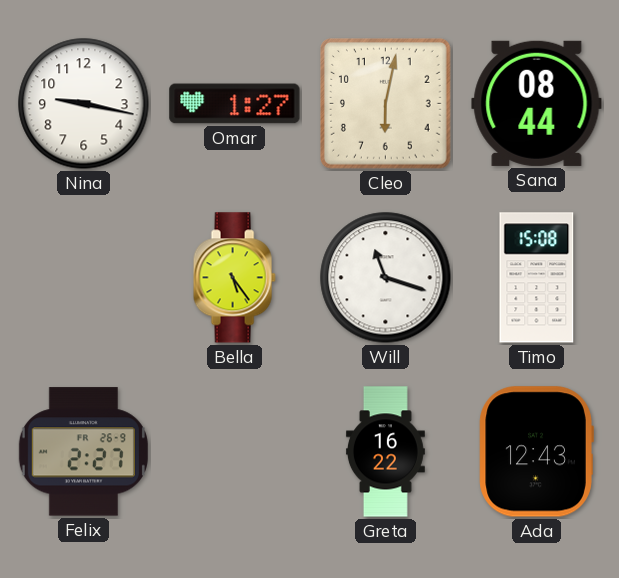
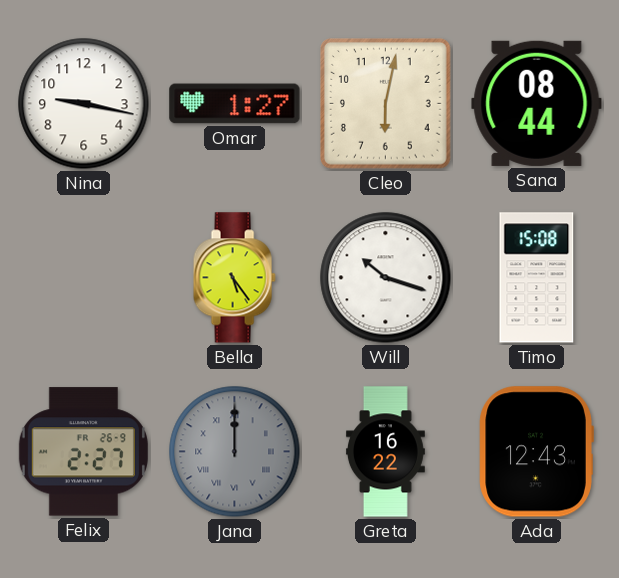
Will: 11:18 -> 10:18
Jana: none -> 12:00
